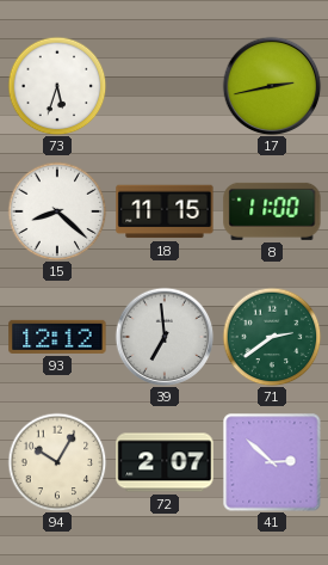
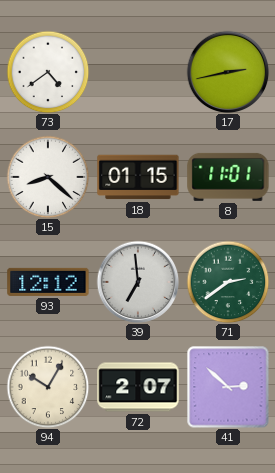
73: 5:33 -> 4:39
18: 11:15 -> 01:15
8: 11:00 -> 11:01
